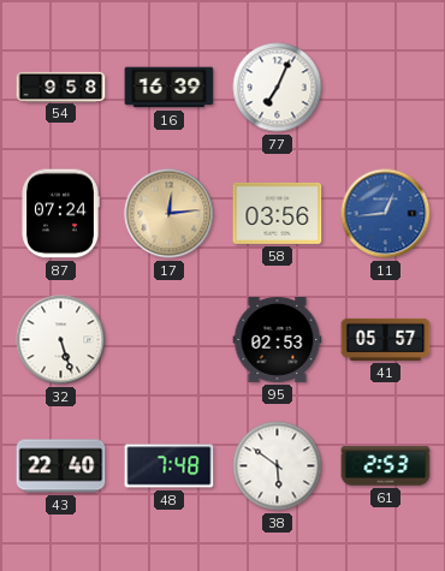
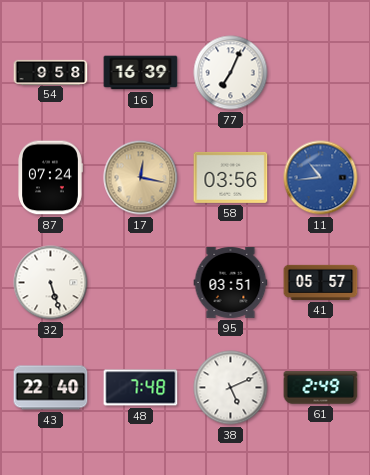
17: 12:14 -> 12:17
11: 12:44 -> 10:44
95: 02:53 -> 03:51
38: 5:51 -> 5:11
61: 2:53 -> 2:49
